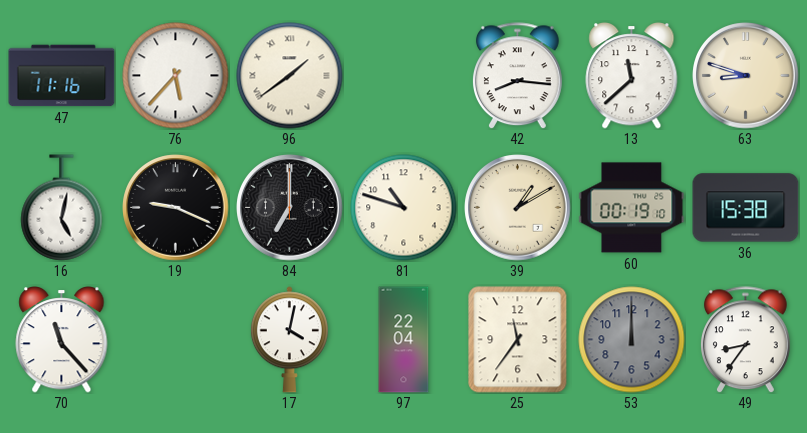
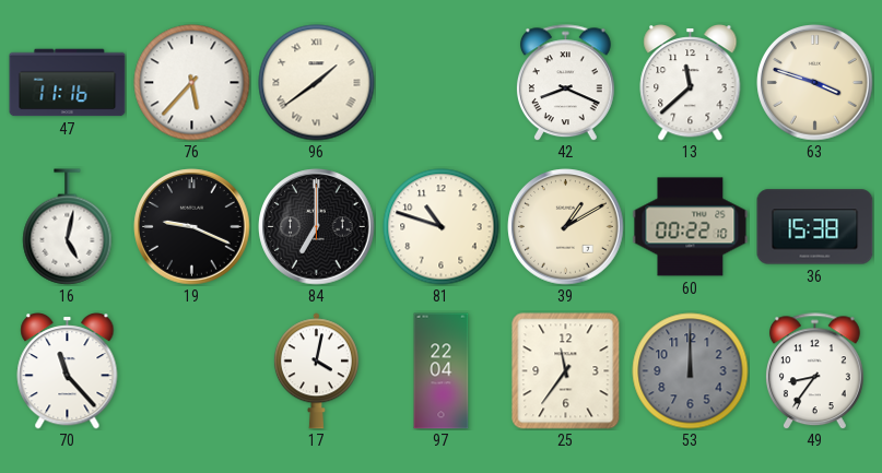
42: 8:16 -> 8:19
63: 8:48 -> 3:48
60: 00:19 -> 00:22
